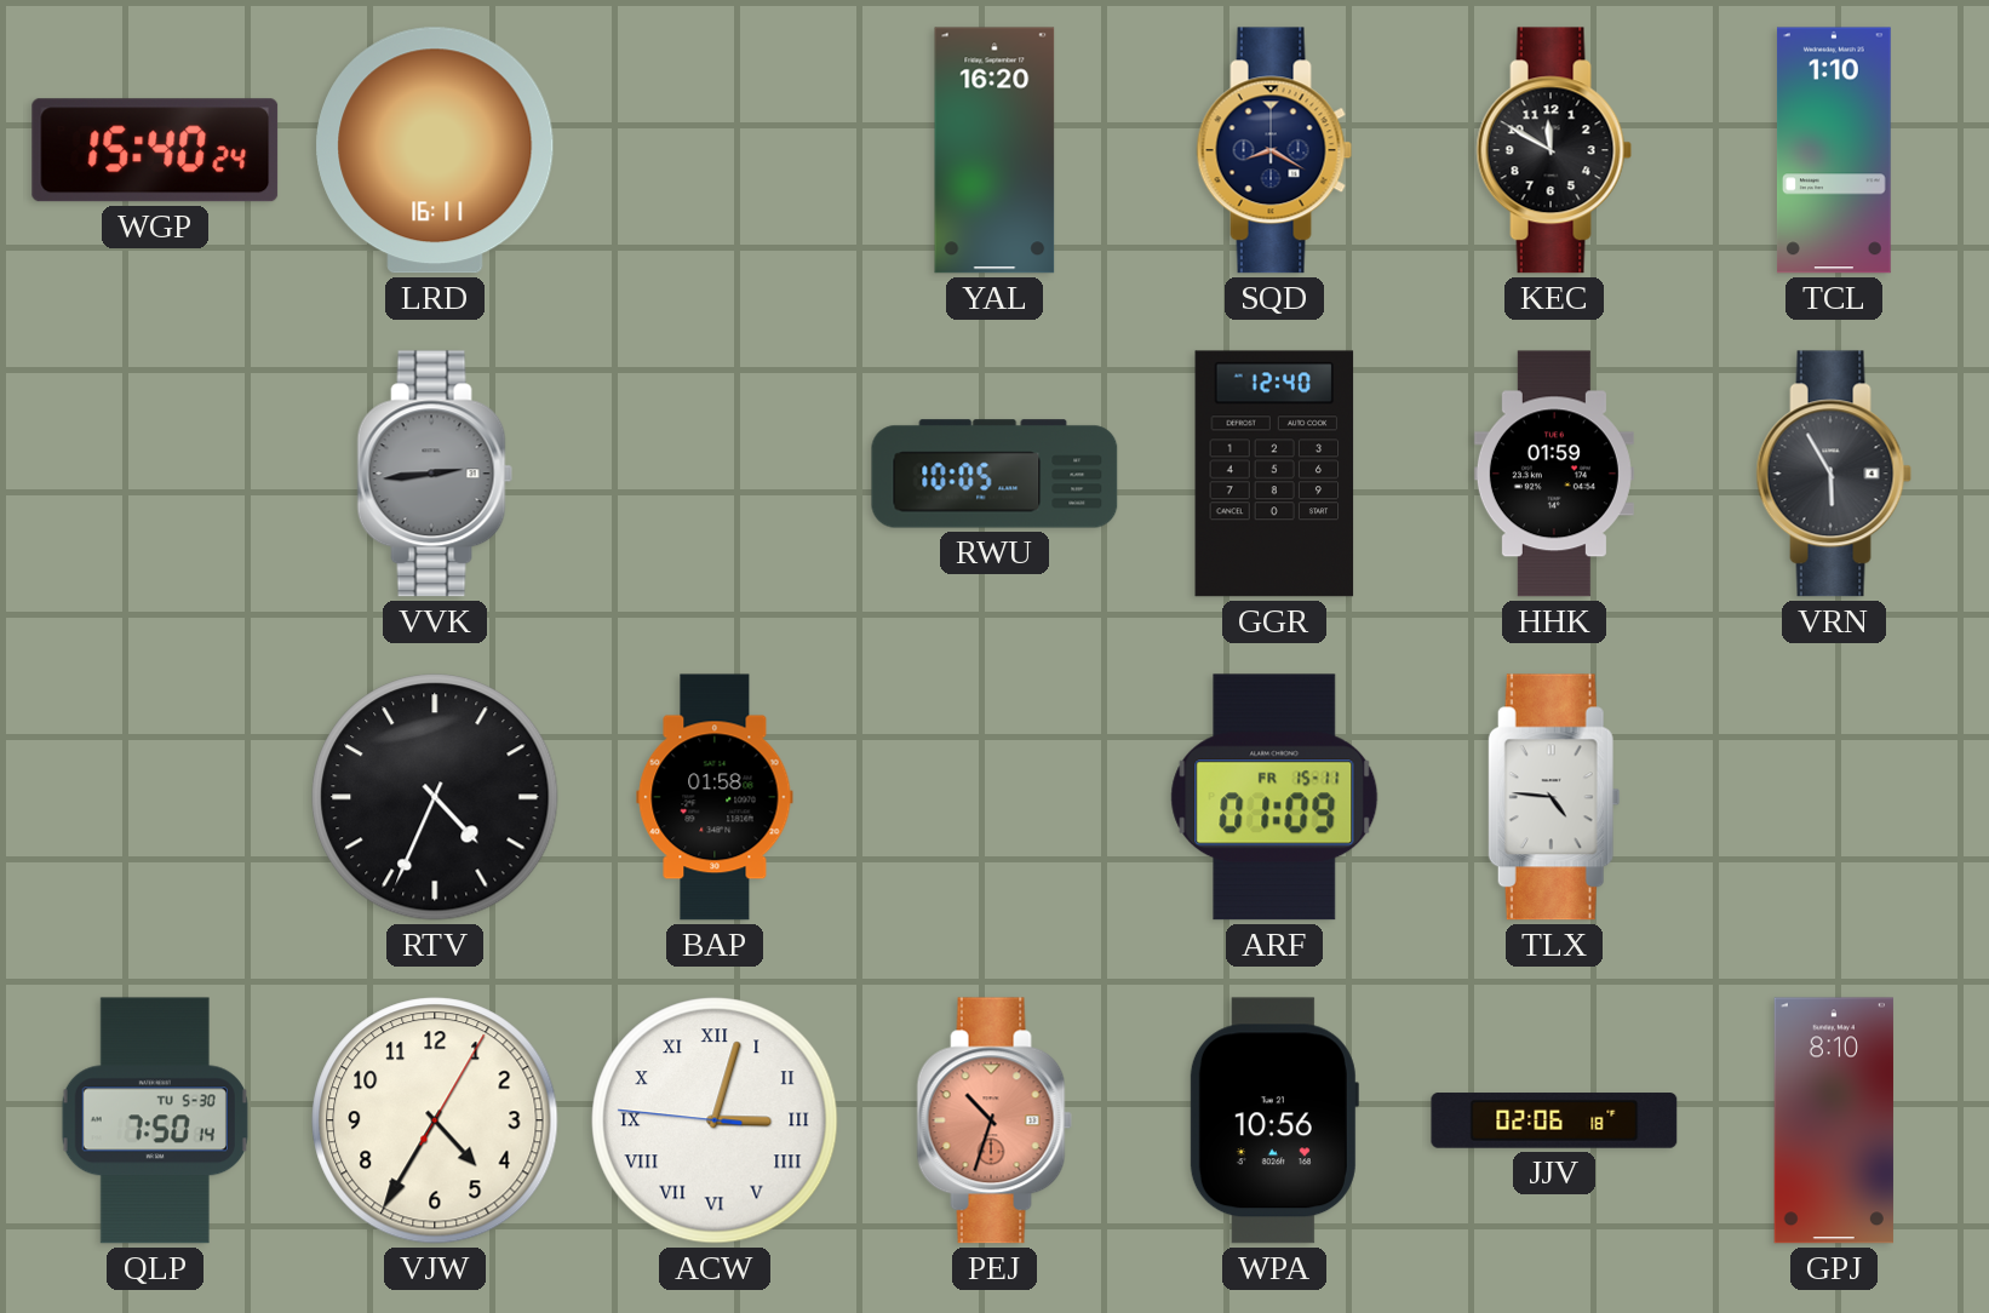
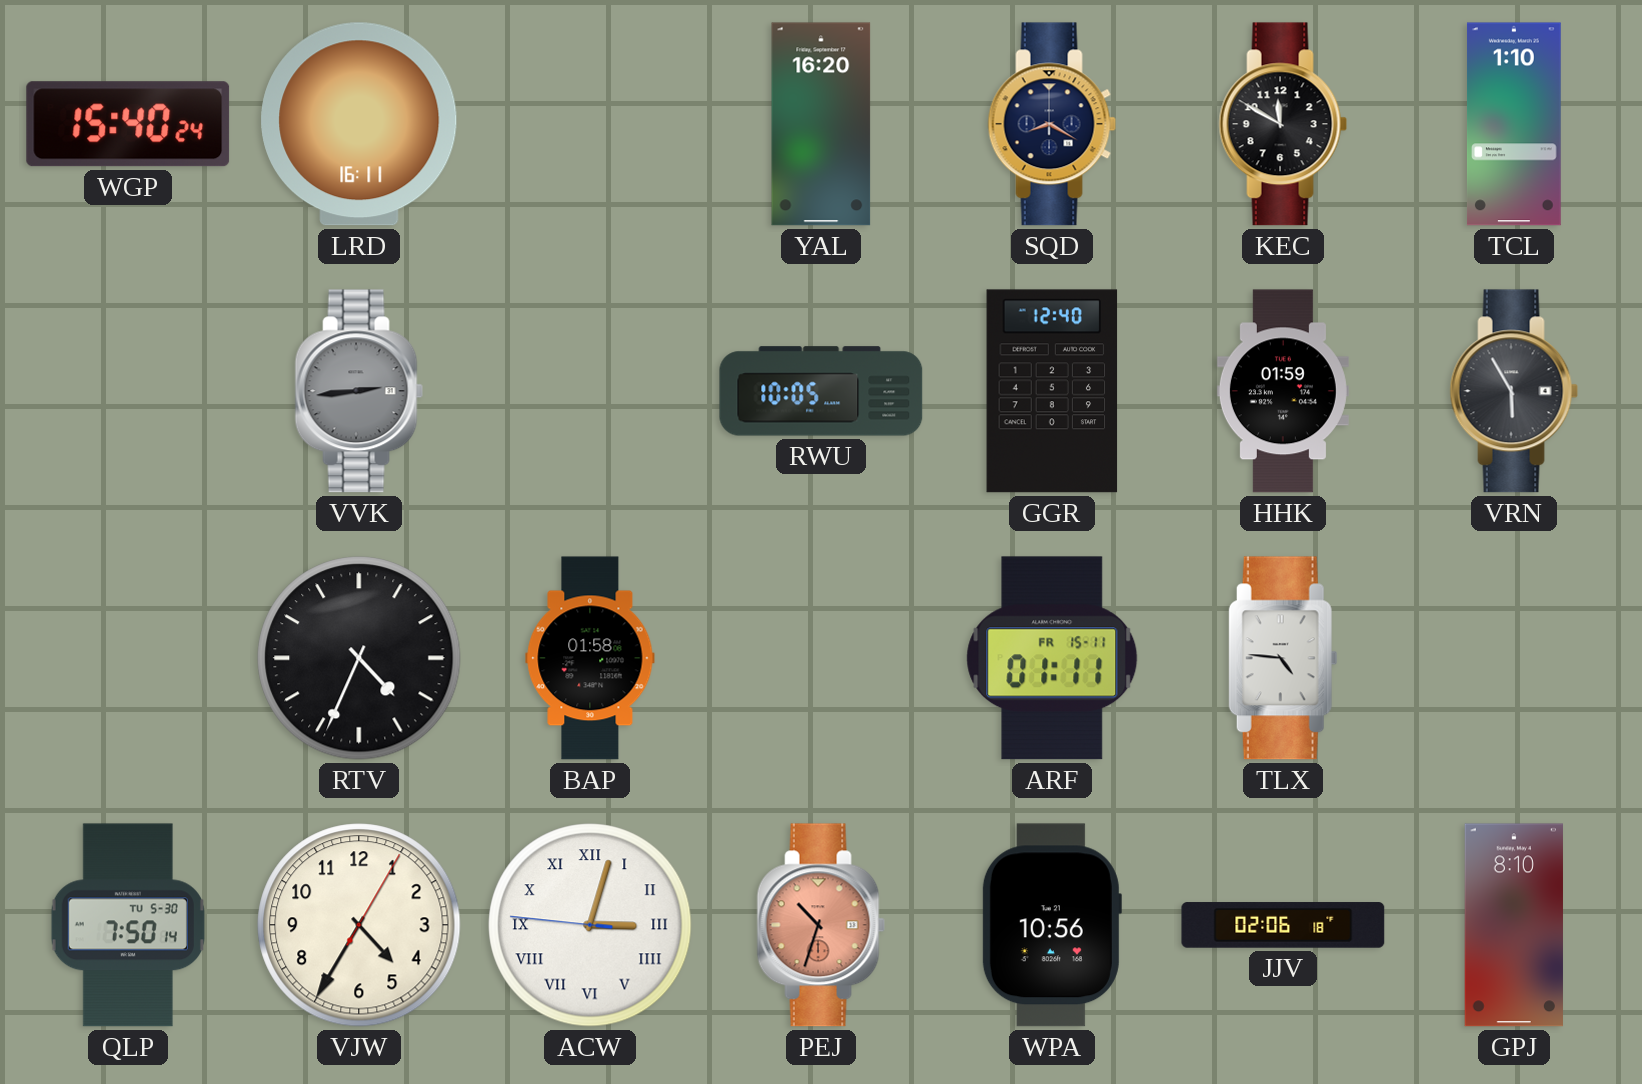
ARF: 01:09 -> 01:11
